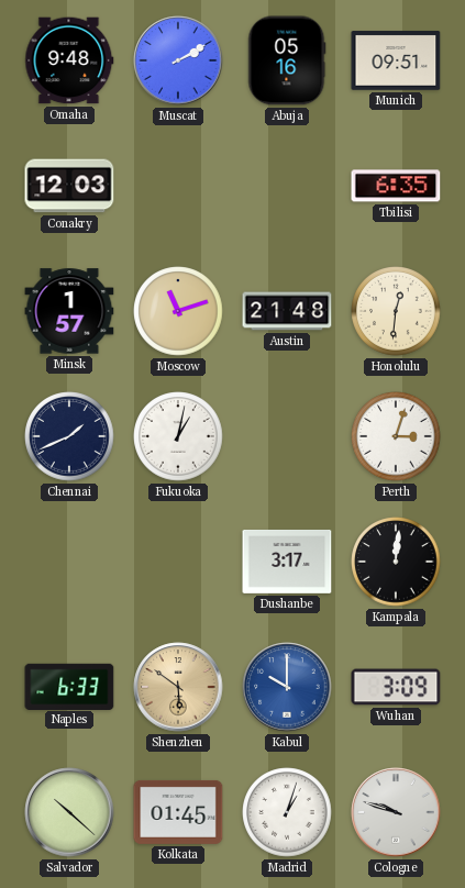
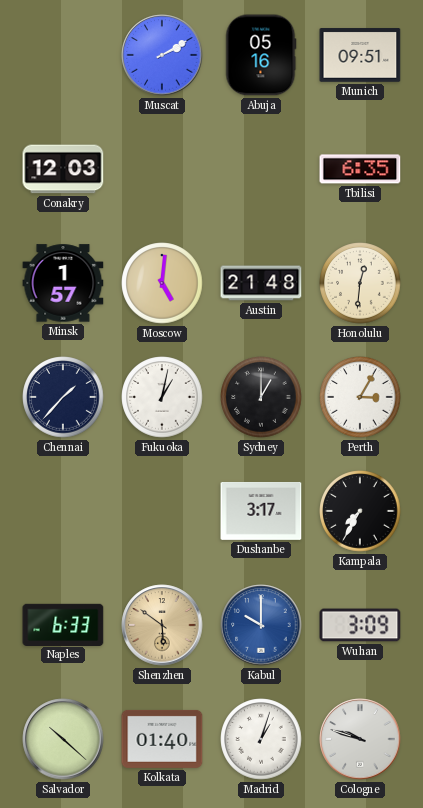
Omaha: 9:48 -> none
Moscow: 11:12 -> 5:01
Chennai: 1:41 -> 1:37
Sydney: none -> 1:00
Perth: 3:03 -> 3:05
Kampala: 12:01 -> 7:35
Kolkata: 01:45 -> 01:40
